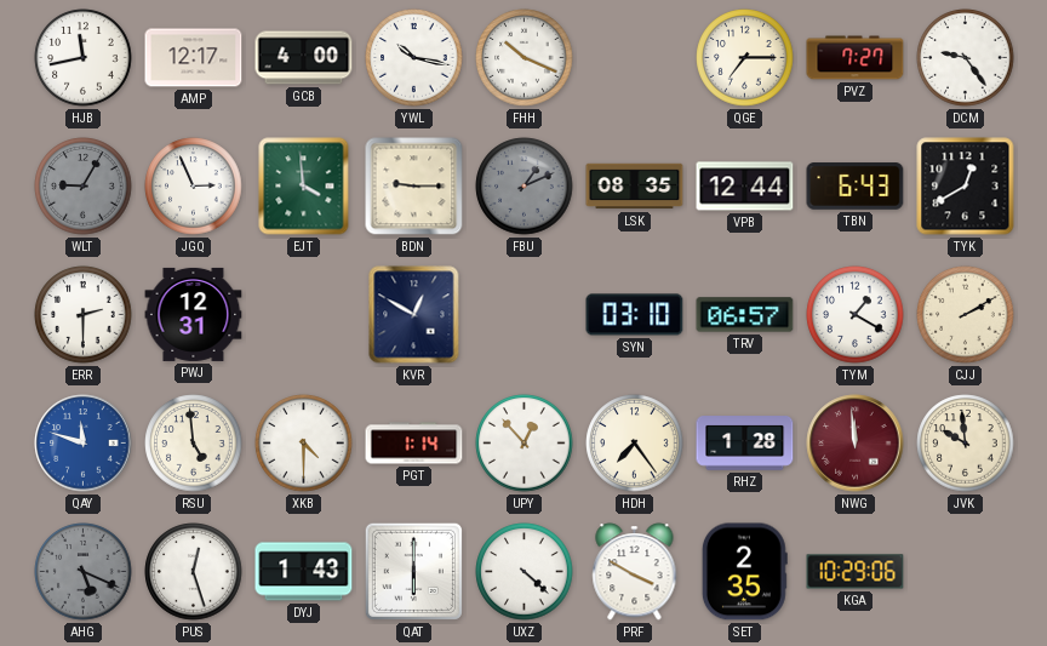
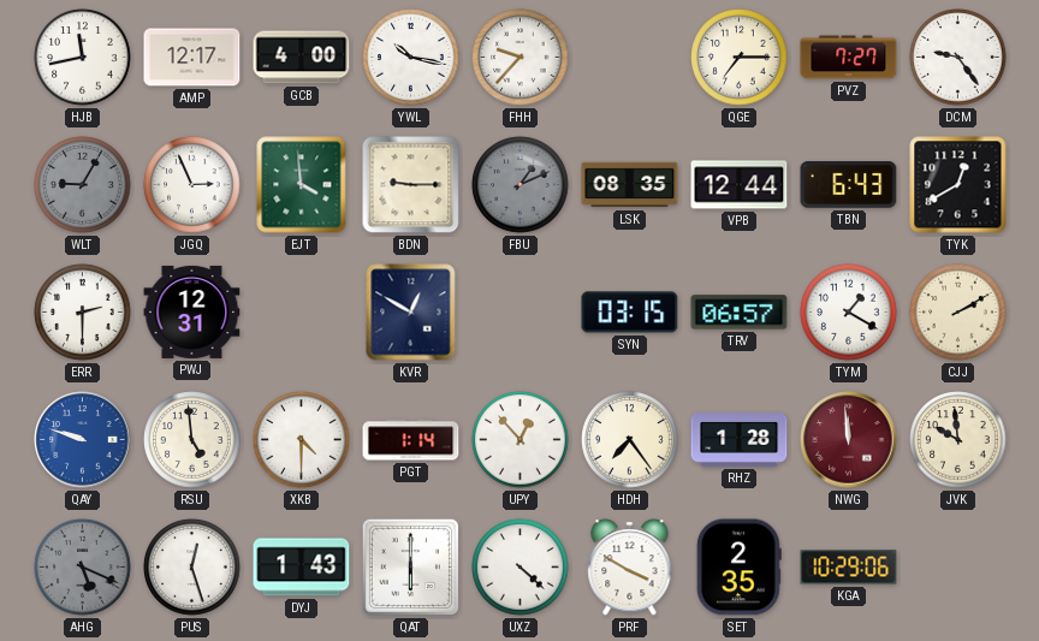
FHH: 10:19 -> 9:37
SYN: 03:10 -> 03:15
QAY: 11:48 -> 9:48
